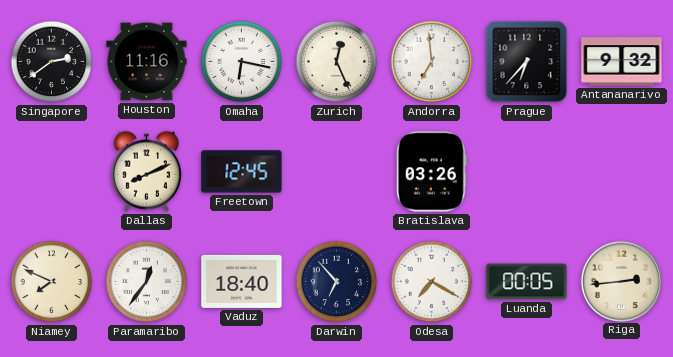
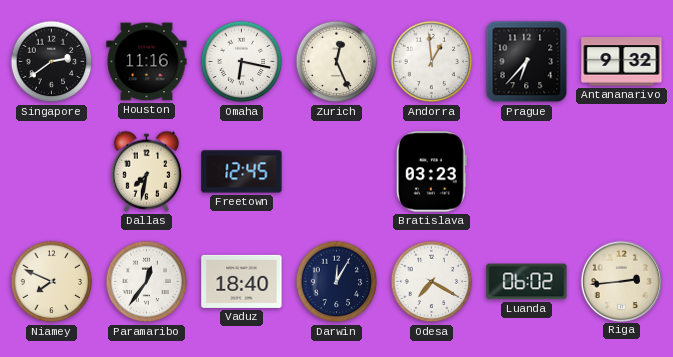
Andorra: 6:59 -> 12:59
Dallas: 8:11 -> 7:32
Bratislava: 03:26 -> 03:23
Darwin: 6:53 -> 12:05
Luanda: 00:05 -> 06:02
